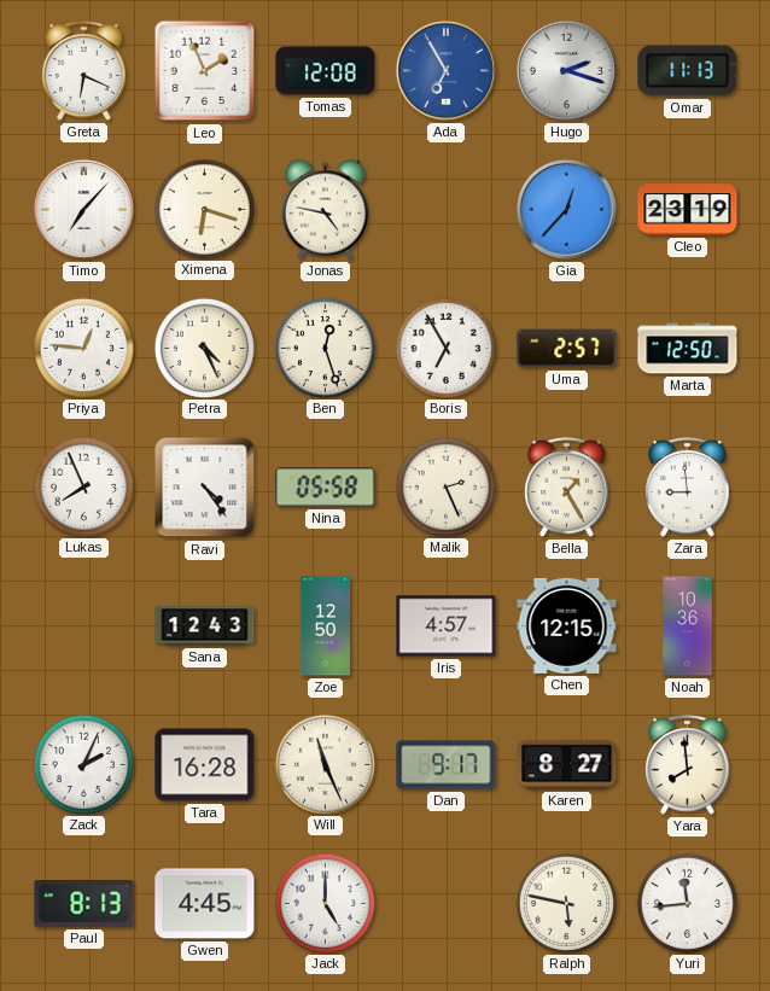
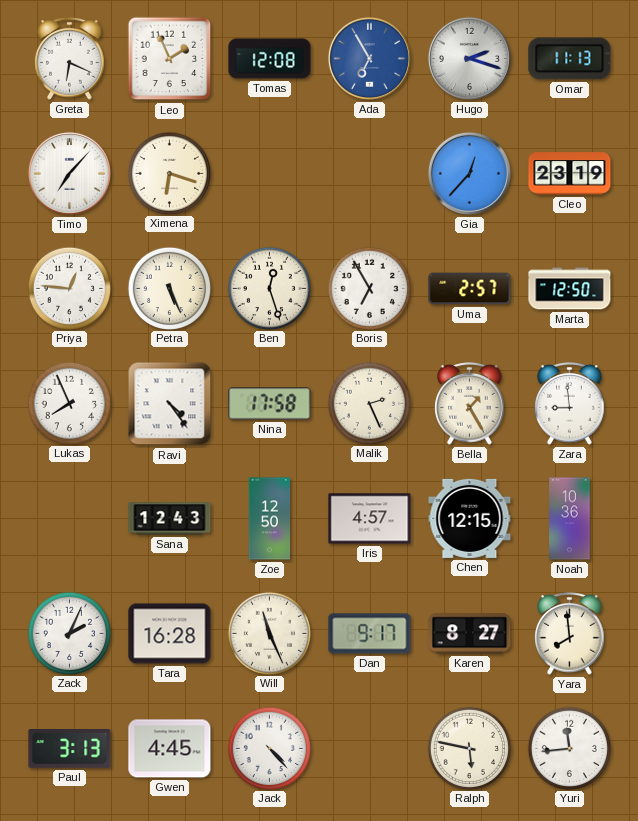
Jonas: 4:47 -> none
Petra: 4:26 -> 5:26
Nina: 05:58 -> 17:58
Paul: 8:13 -> 3:13
Jack: 5:00 -> 4:23
